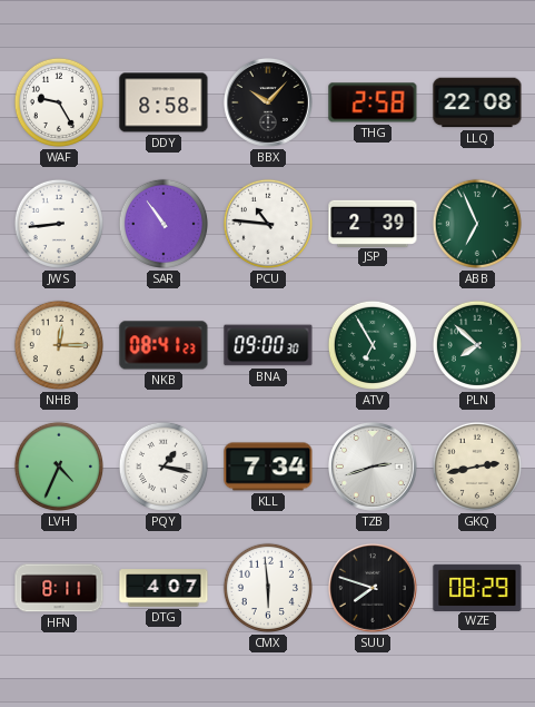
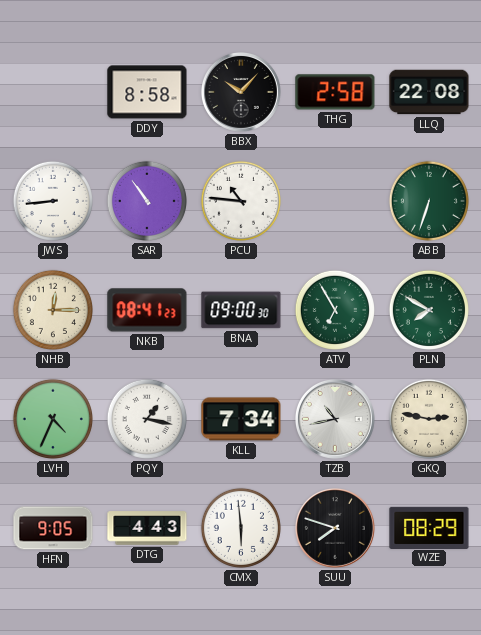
WAF: 9:25 -> none
JSP: 2:39 -> none
ABB: 6:56 -> 6:33
PLN: 7:52 -> 7:50
TZB: 2:42 -> 10:43
GKQ: 2:43 -> 2:47
HFN: 8:11 -> 9:05
DTG: 4:07 -> 4:43
